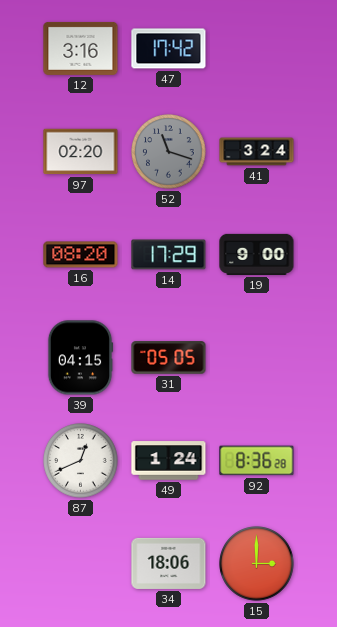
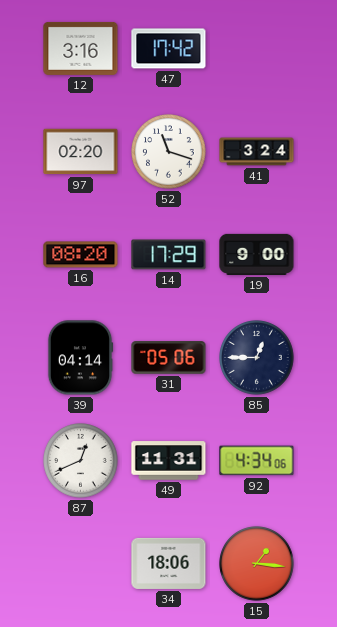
52 dial: grey -> white
39: 04:15 -> 04:14
31: 05:05 -> 05:06
85: none -> 12:45
49: 1:24 -> 11:31
92: 8:36 -> 4:34
15: 3:00 -> 1:16
